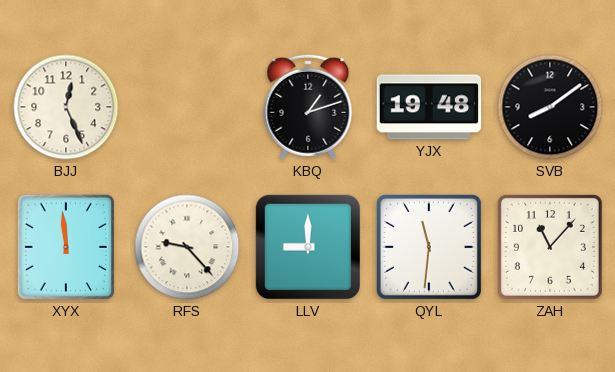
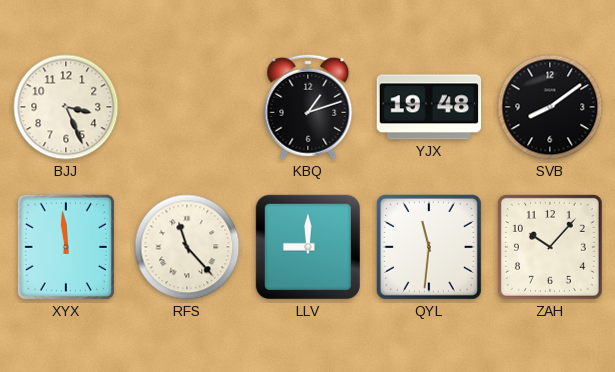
BJJ: 12:26 -> 3:26
RFS: 9:23 -> 11:23
ZAH: 11:07 -> 10:07
